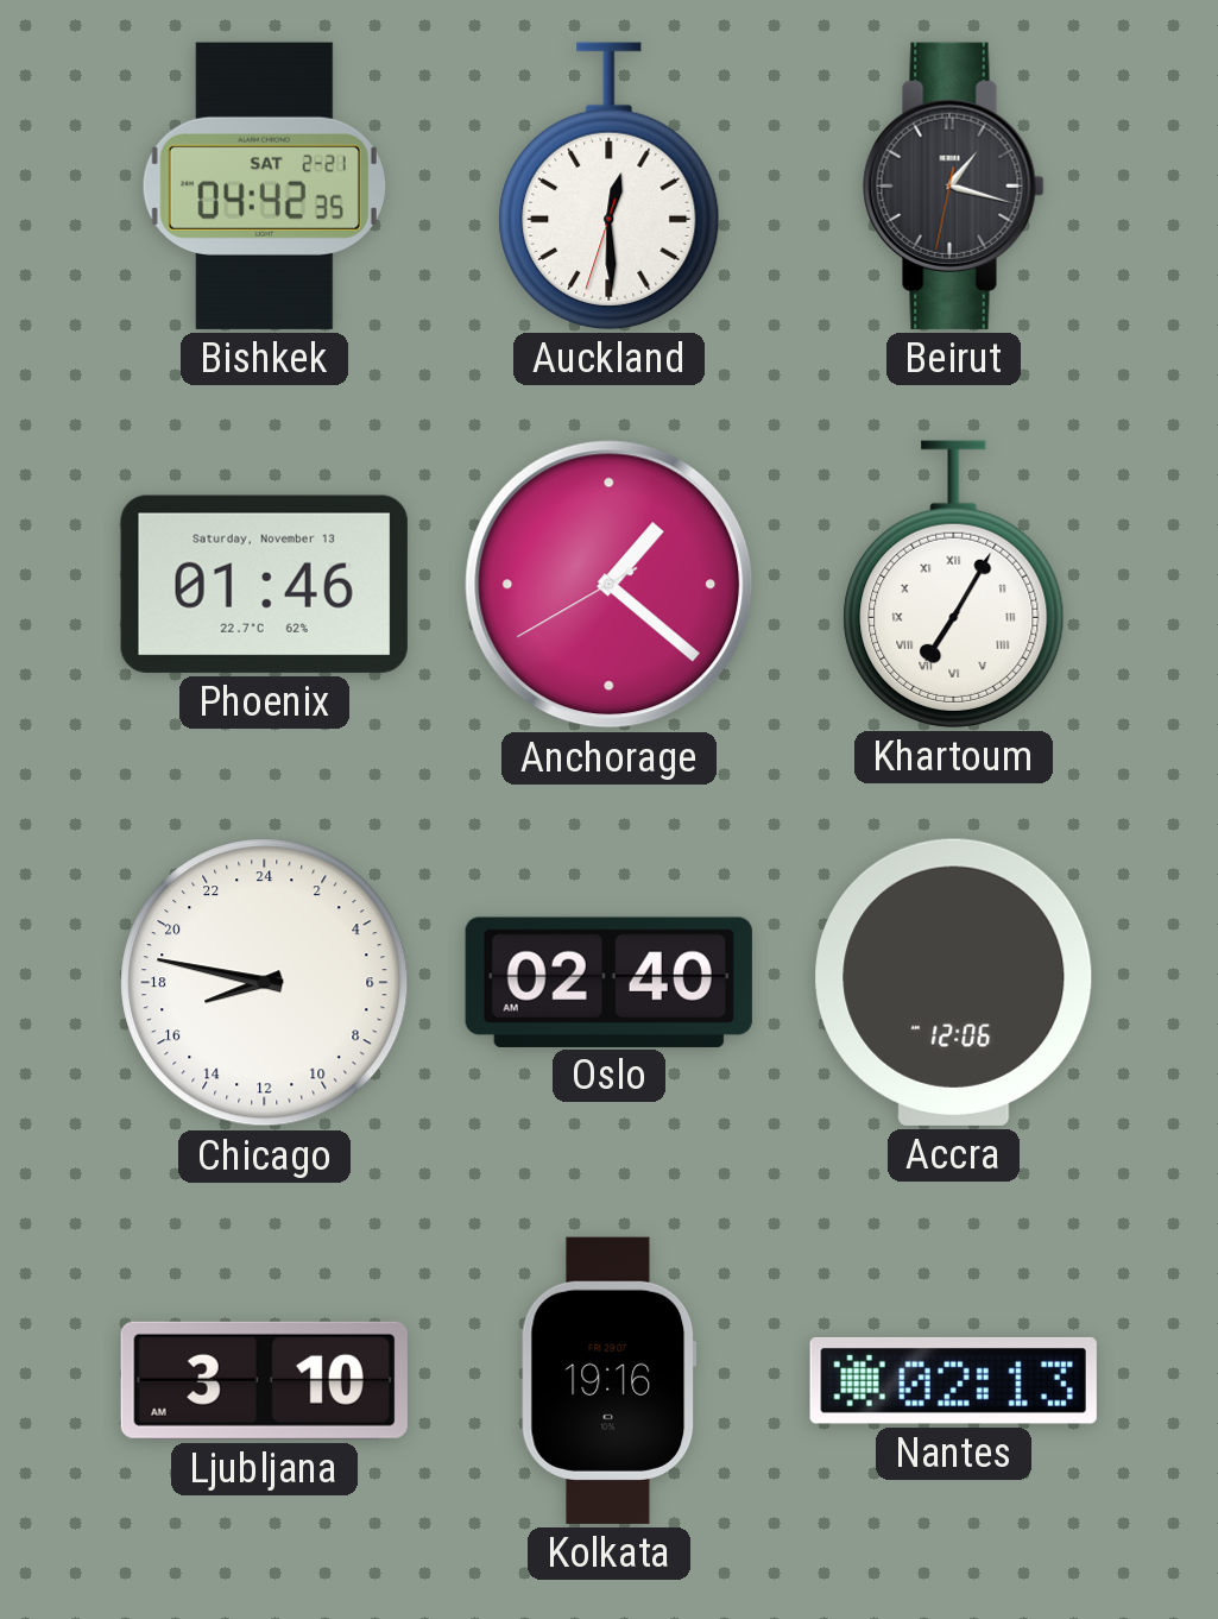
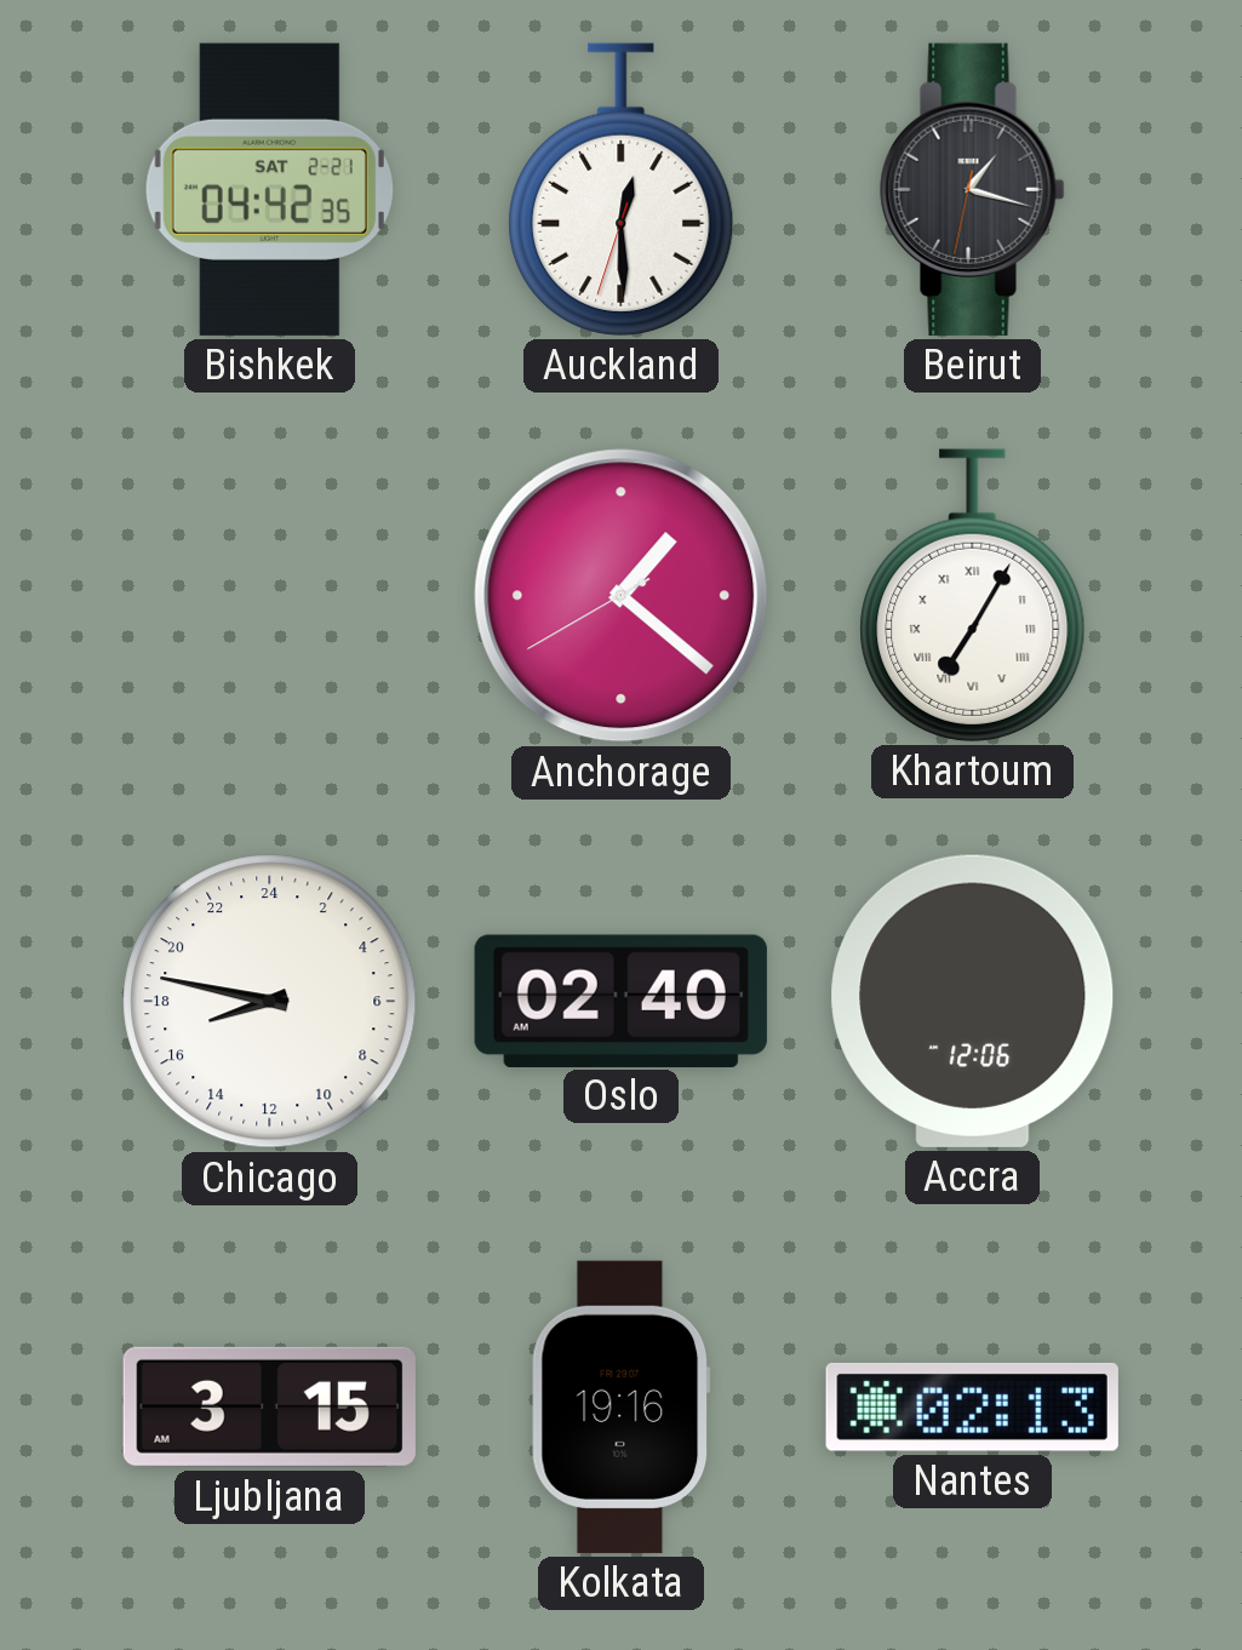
Phoenix: 01:46 -> none
Ljubljana: 3:10 -> 3:15
